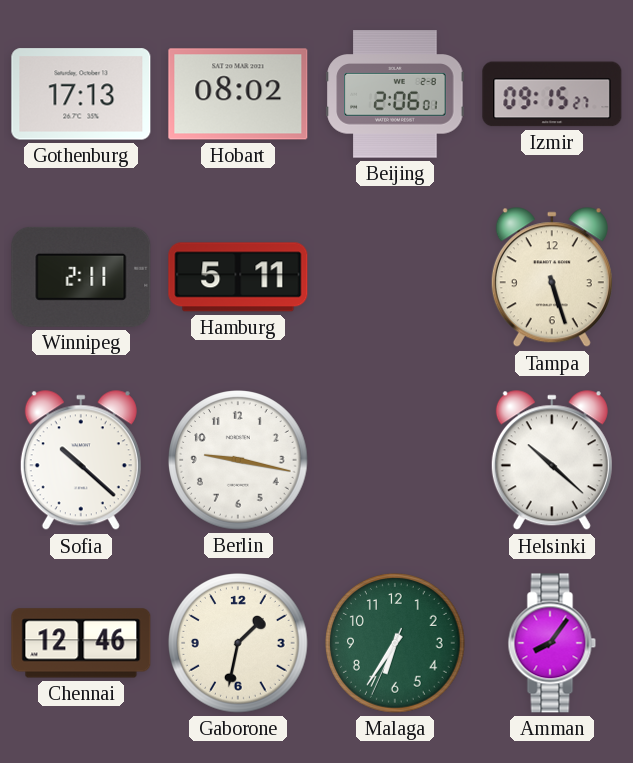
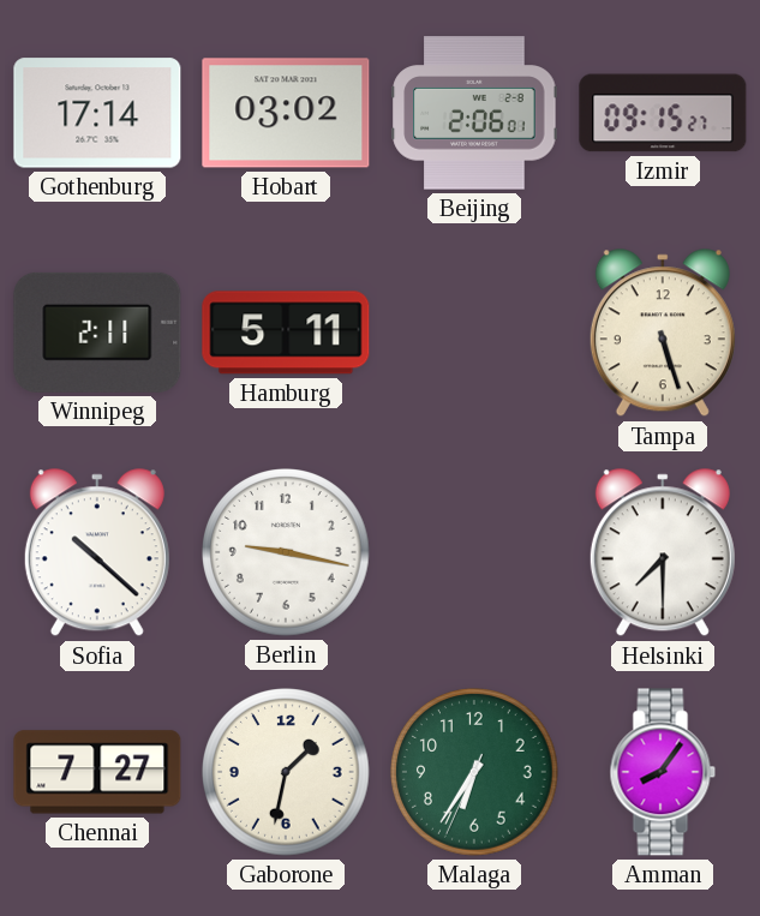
Gothenburg: 17:13 -> 17:14
Hobart: 08:02 -> 03:02
Helsinki: 10:22 -> 7:30
Chennai: 12:46 -> 7:27
